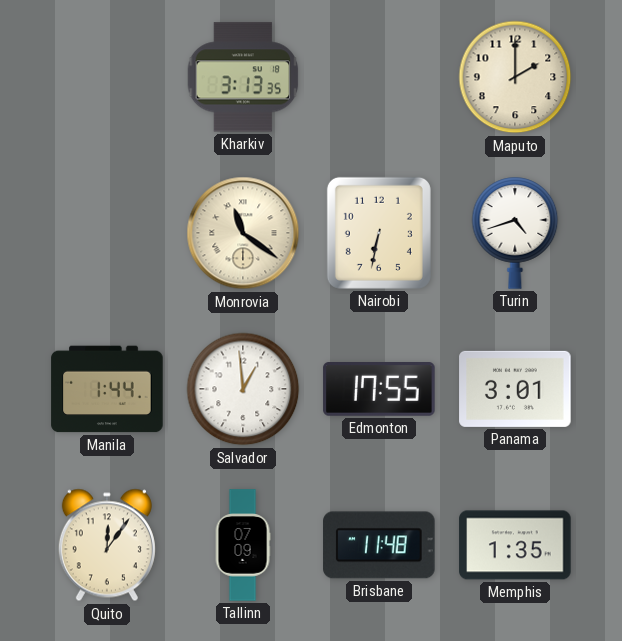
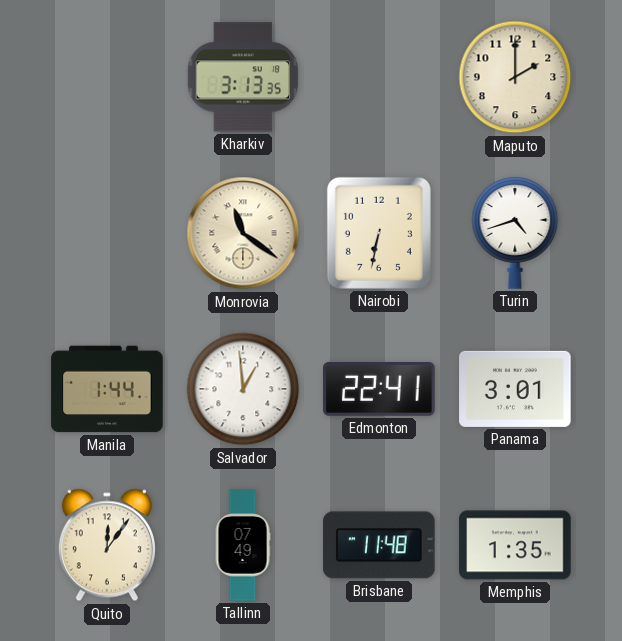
Edmonton: 17:55 -> 22:41
Tallinn: 07:09 -> 07:49
